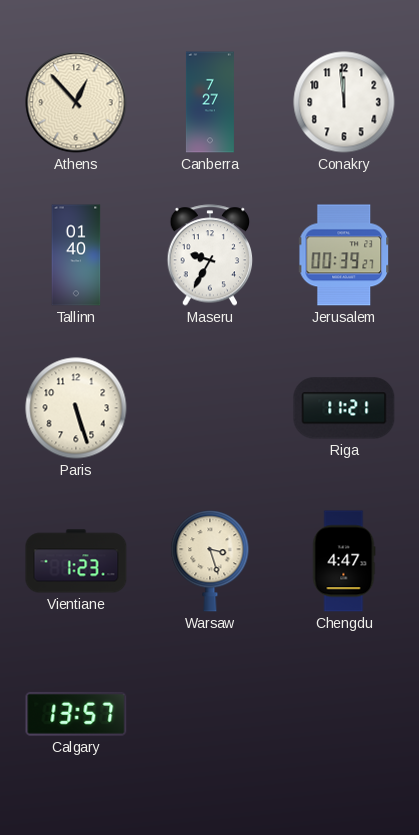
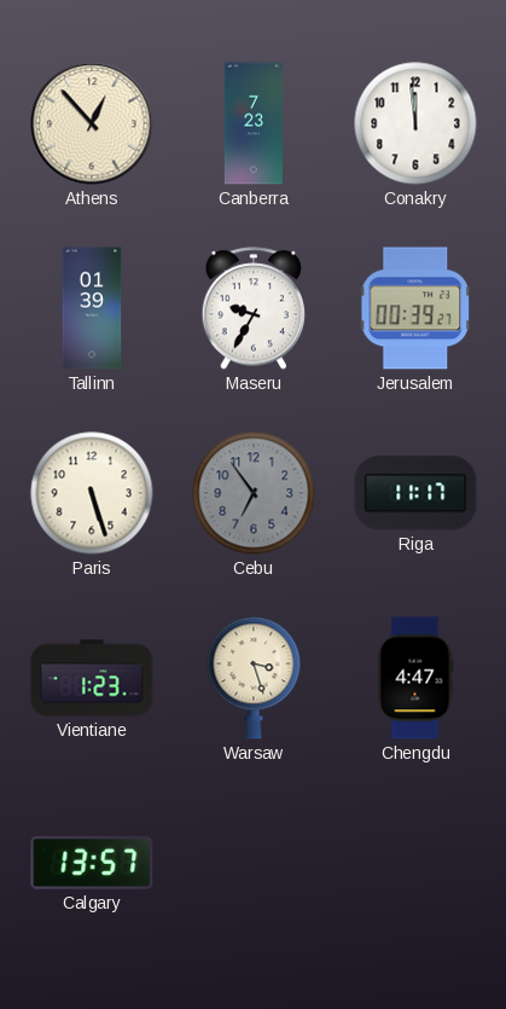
Canberra: 7:27 -> 7:23
Tallinn: 01:40 -> 01:39
Cebu: none -> 6:54
Riga: 11:21 -> 11:17
